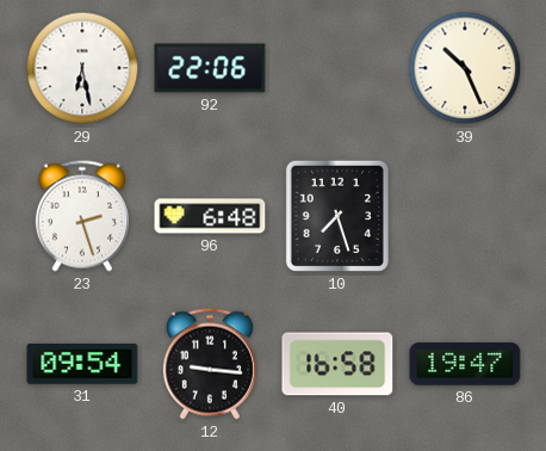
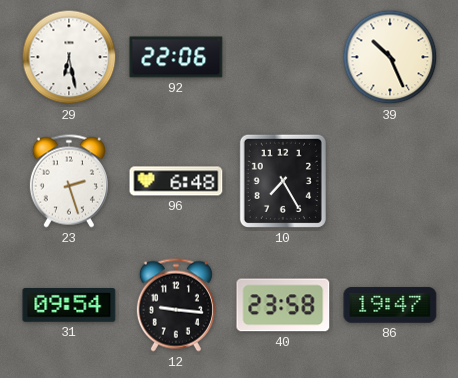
10: 7:27 -> 7:25
40: 16:58 -> 23:58
